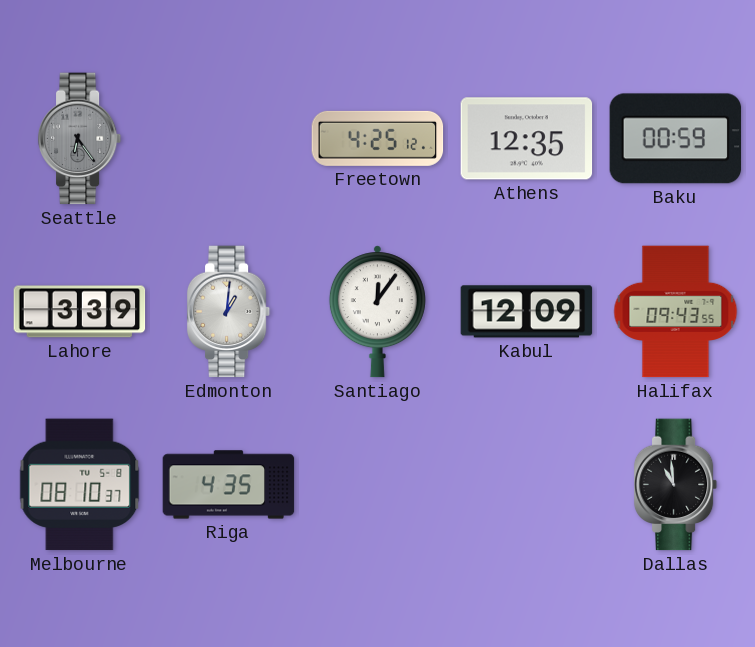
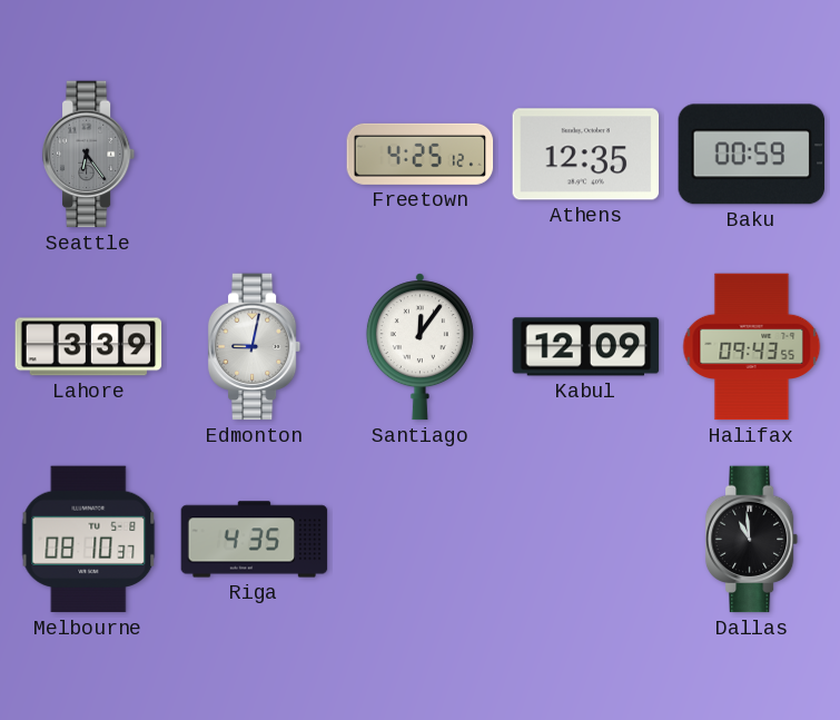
Edmonton: 1:01 -> 9:02
